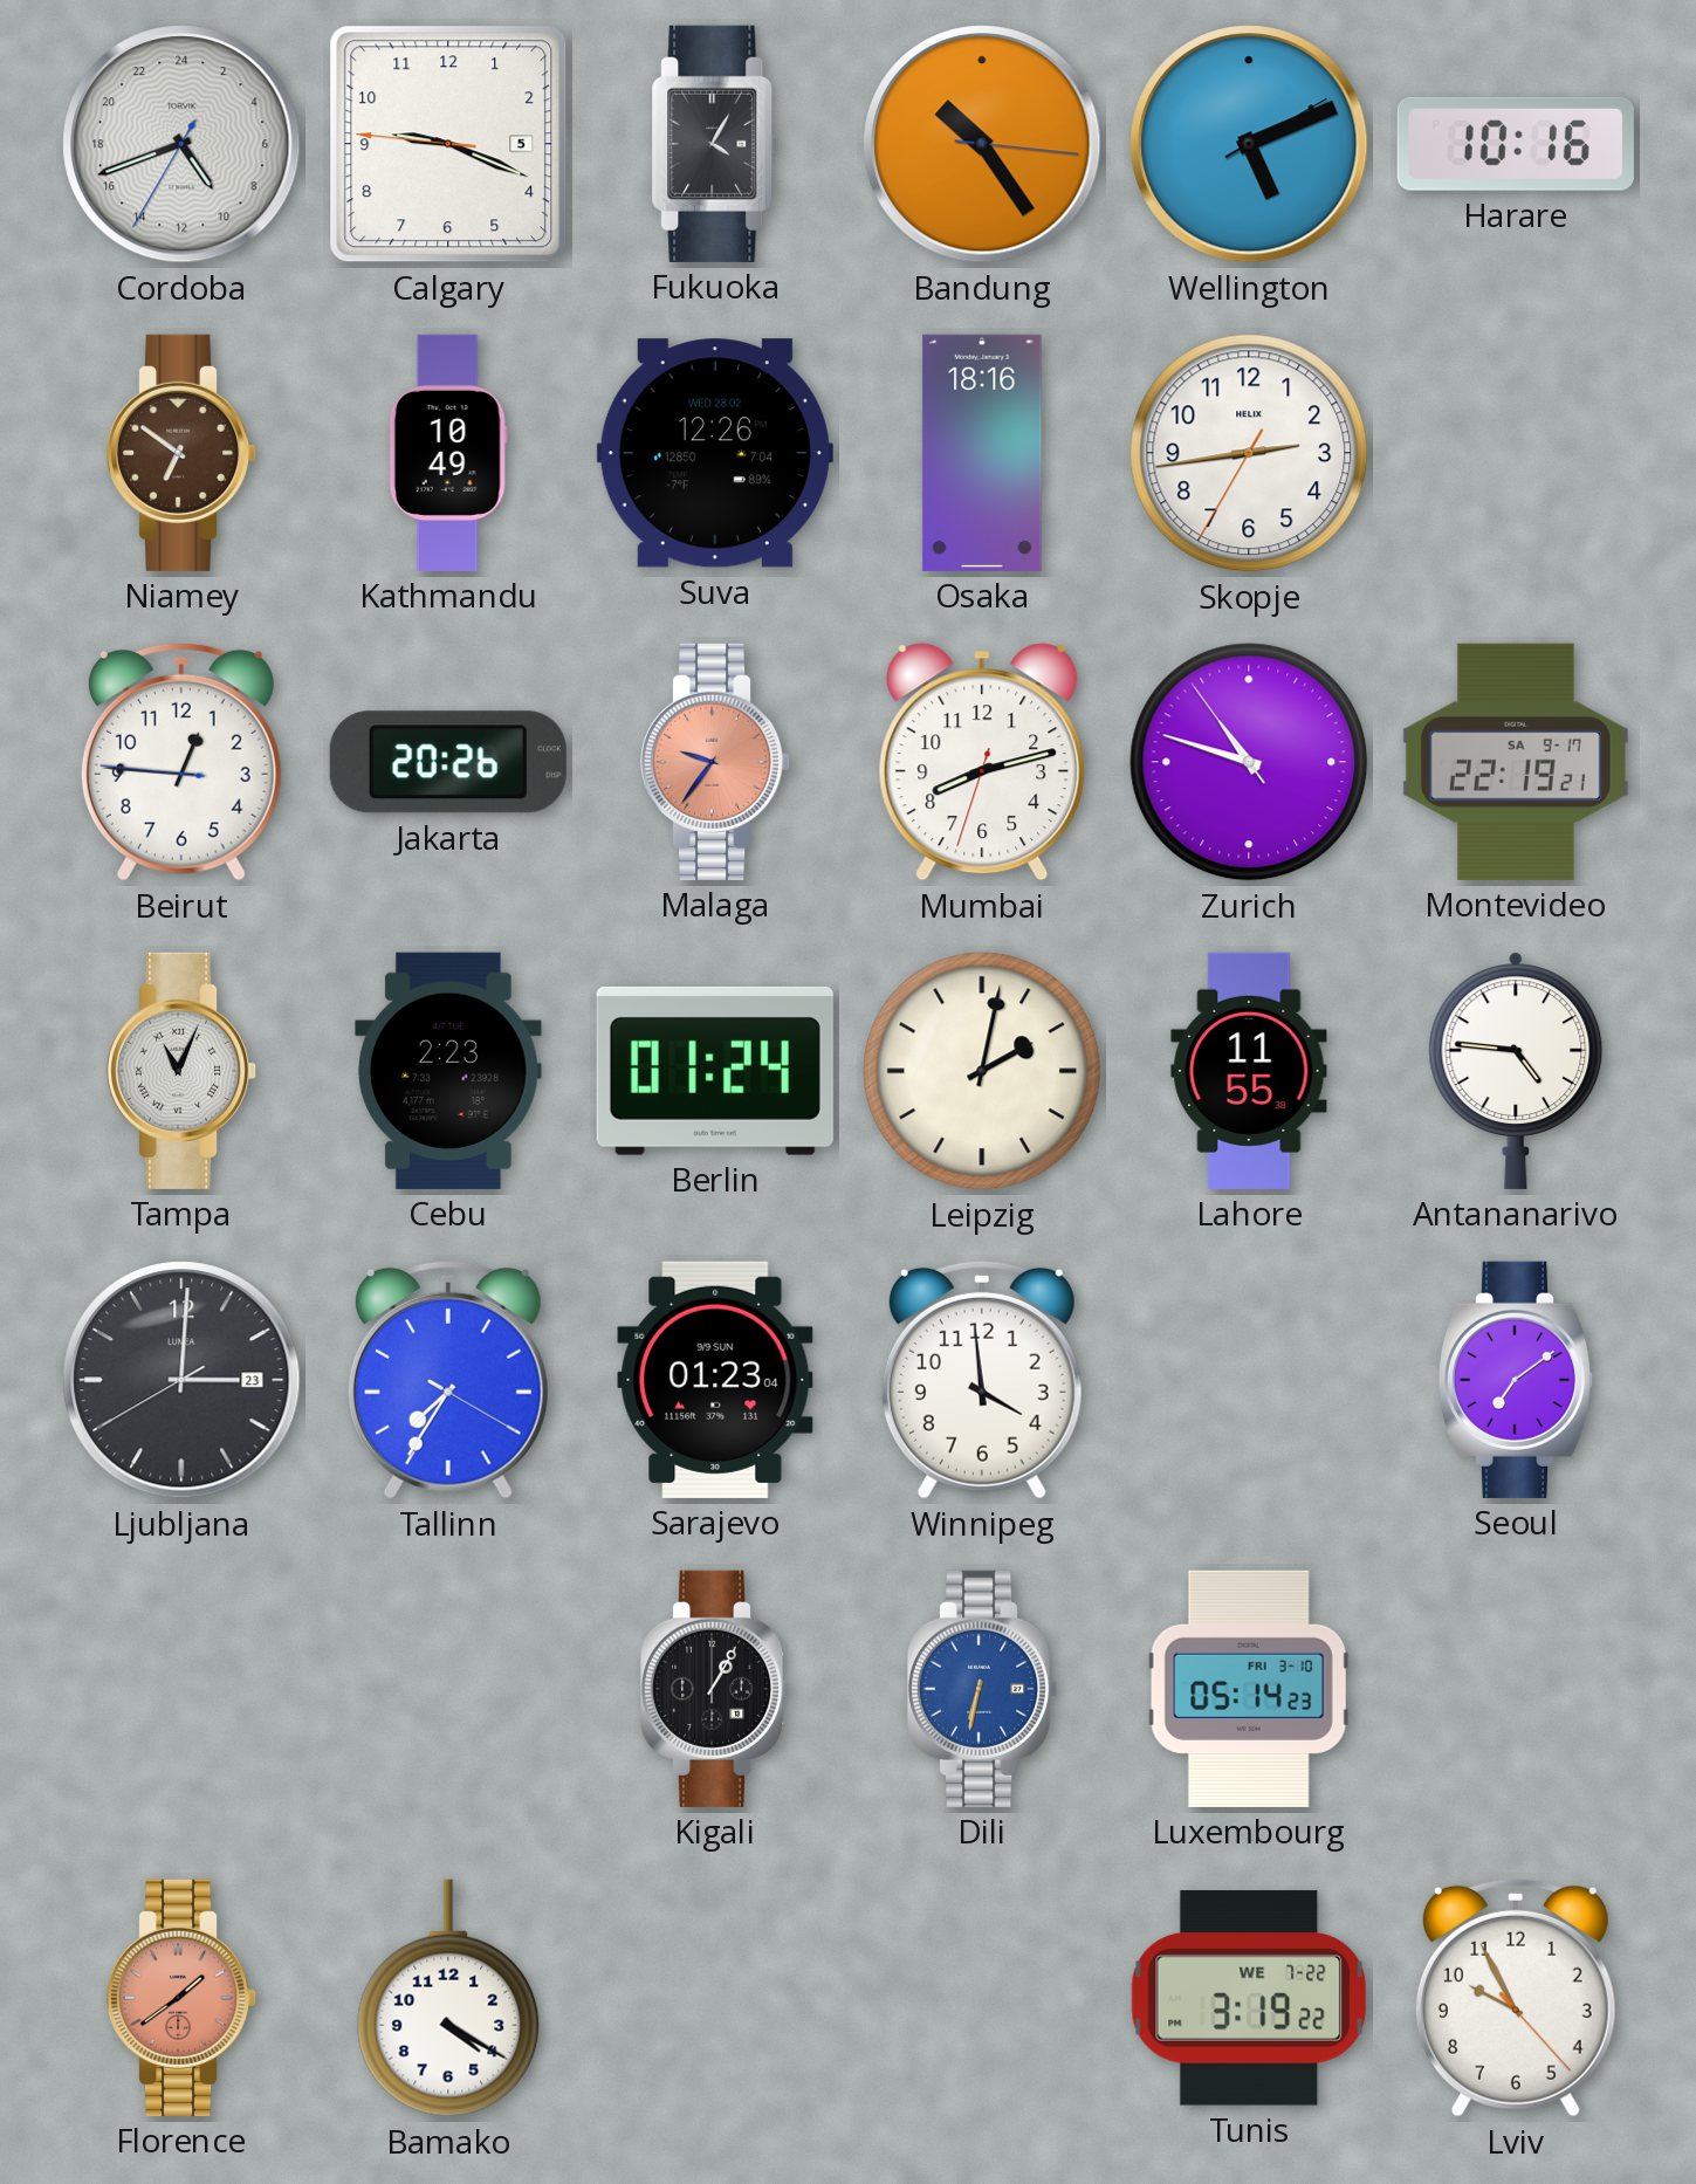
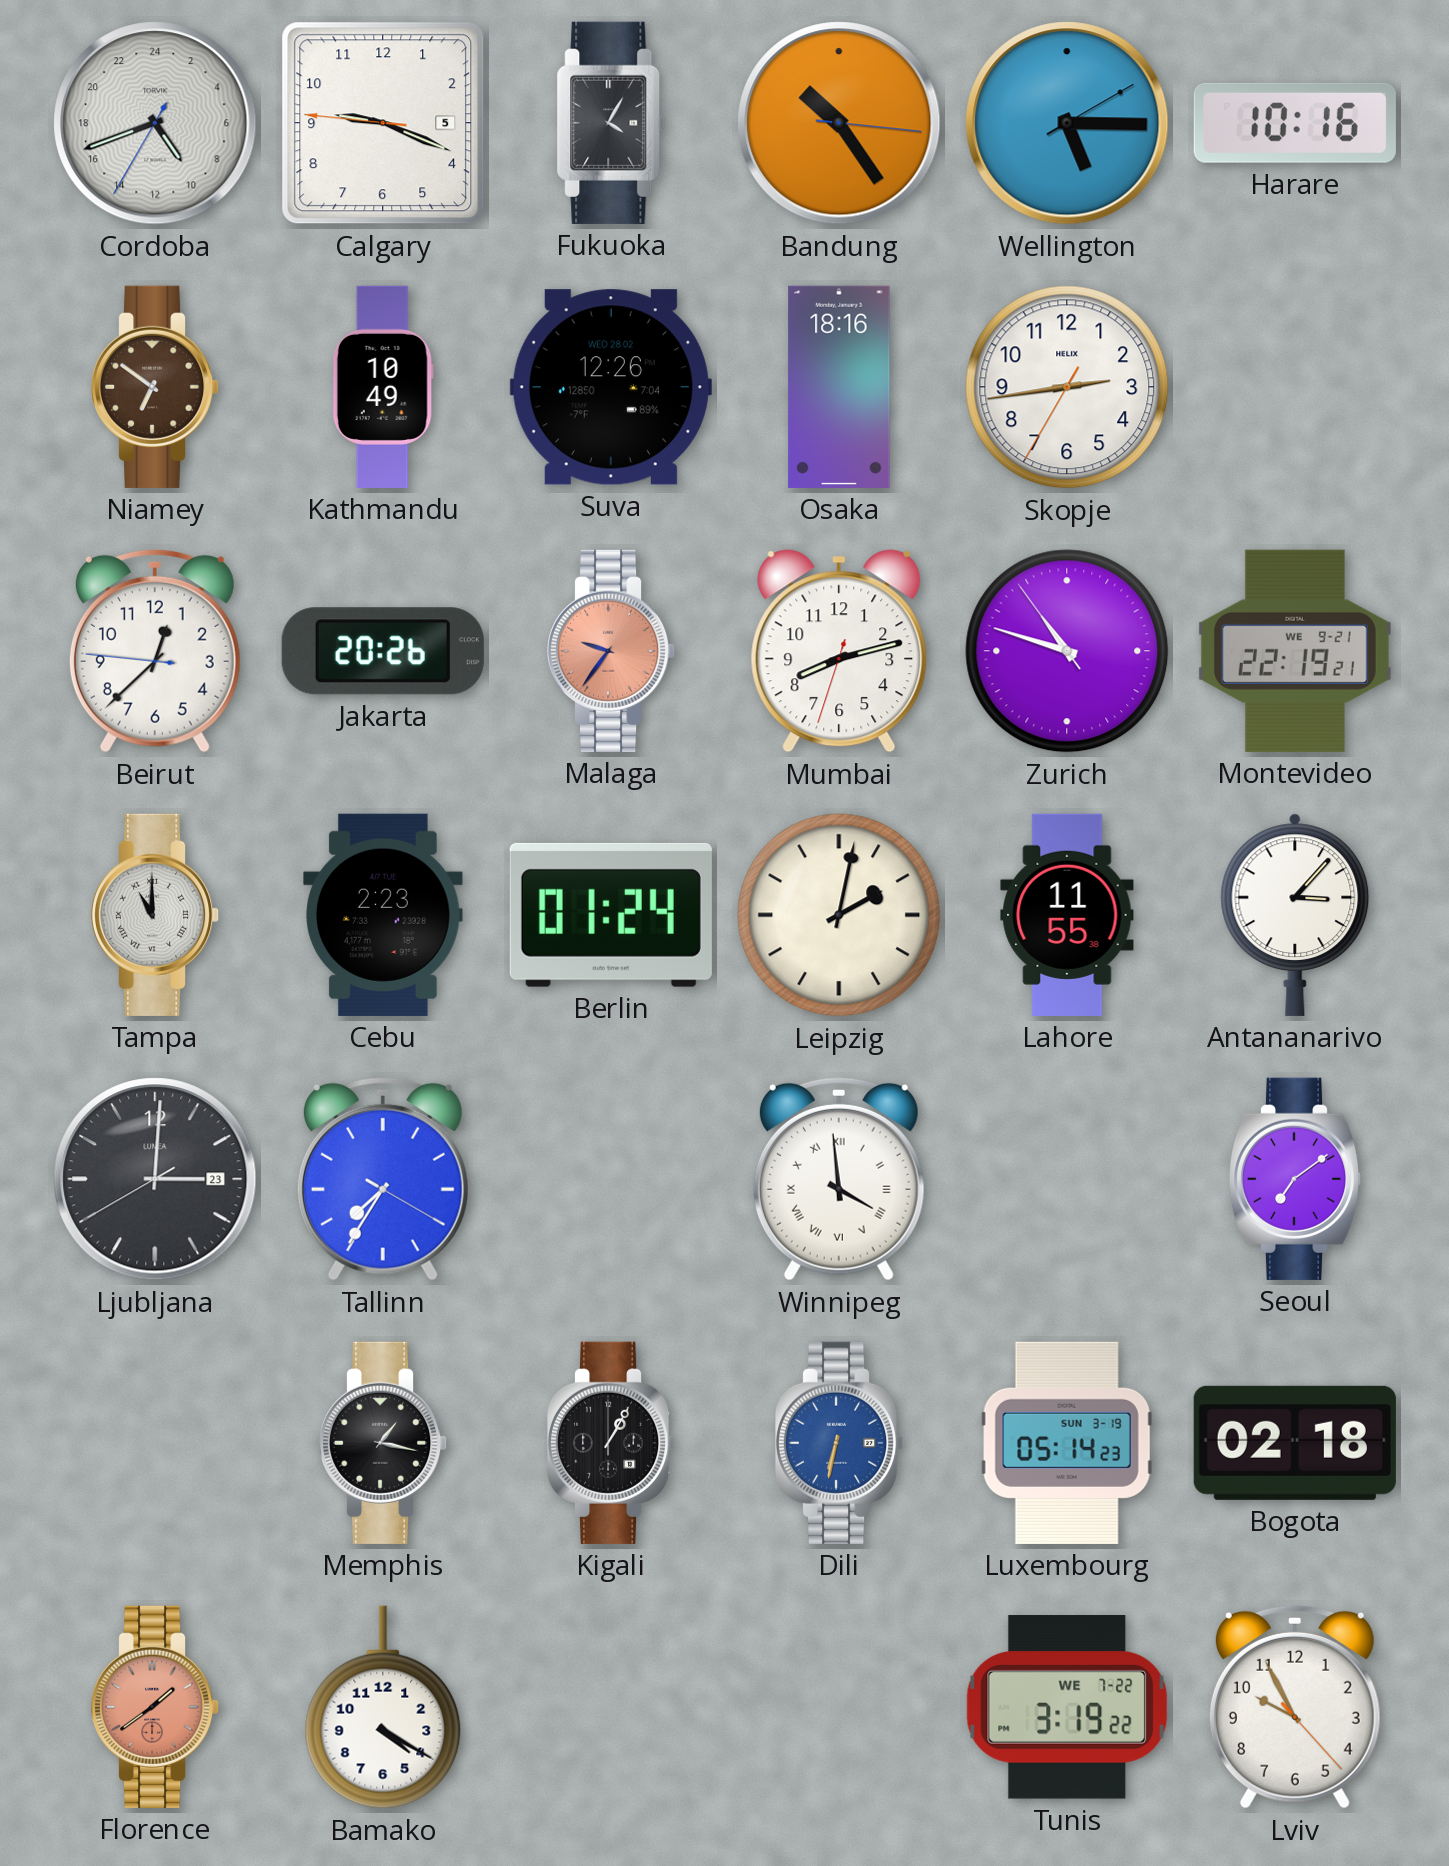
Wellington: 5:11 -> 5:15
Beirut: 12:45 -> 12:37
Montevideo date: SA 9-17 -> WE 9-21
Tampa: 11:04 -> 11:00
Antananarivo: 4:46 -> 3:07
Sarajevo: 01:23 -> none
Winnipeg numerals: Arabic -> Roman
Memphis: none -> 1:17
Luxembourg date: FRI 3-10 -> SUN 3-19
Bogota: none -> 02:18
